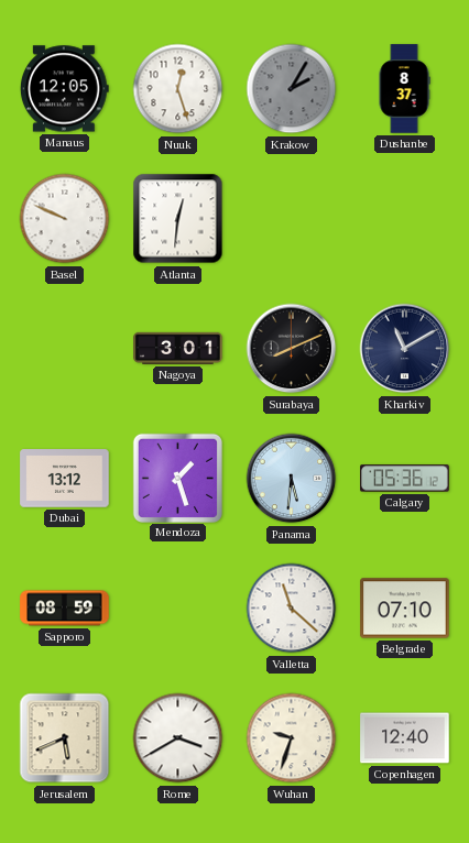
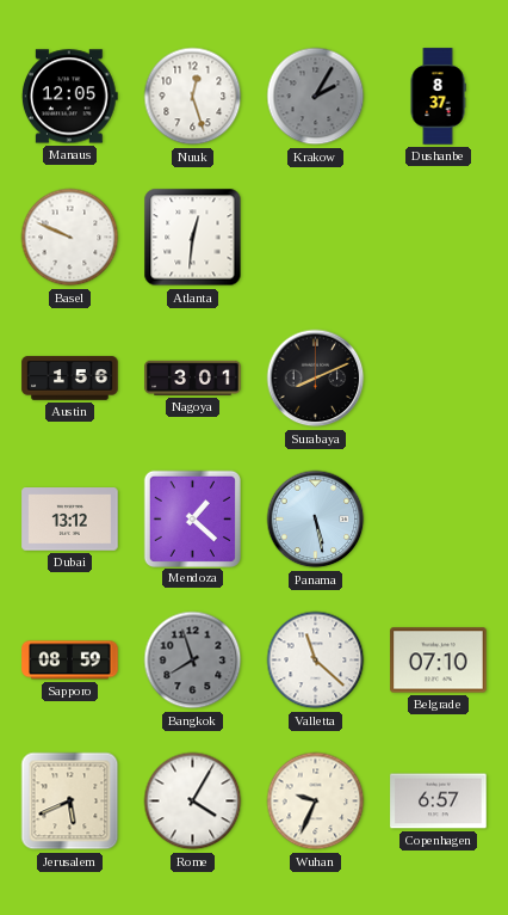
Austin: none -> 1:56
Kharkiv: 11:10 -> none
Mendoza: 1:27 -> 1:22
Panama: 5:31 -> 5:28
Calgary: 05:36 -> none
Bangkok: none -> 7:57
Rome: 3:40 -> 4:05
Wuhan: 9:33 -> 9:34
Copenhagen: 12:40 -> 6:57
